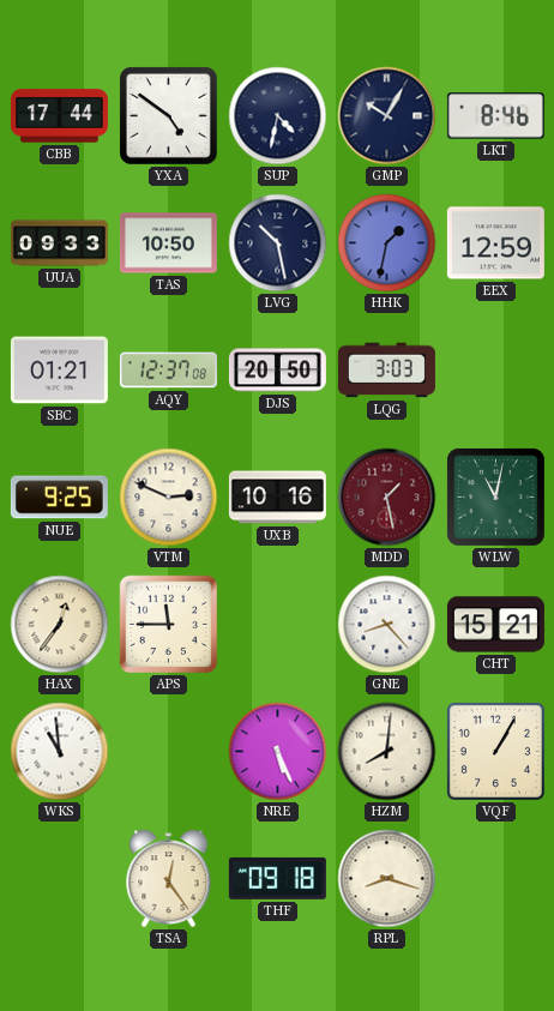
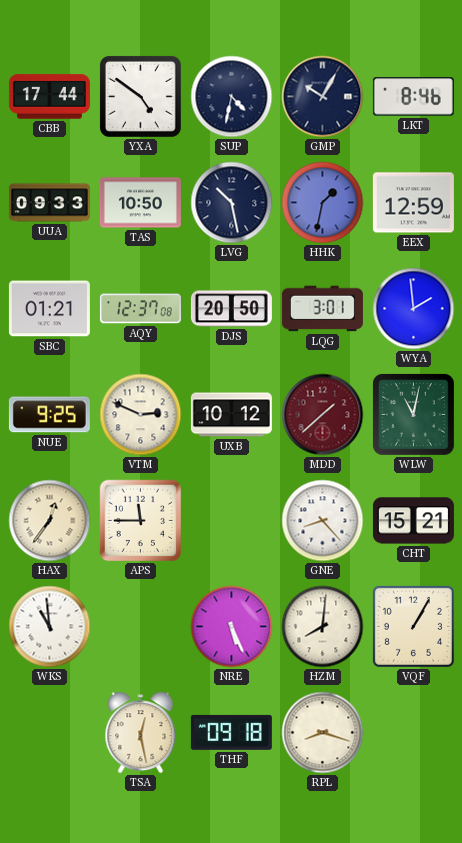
LQG: 3:03 -> 3:01
WYA: none -> 1:59
UXB: 10:16 -> 10:12
MDD: 1:28 -> 1:38
TSA: 12:24 -> 12:28
